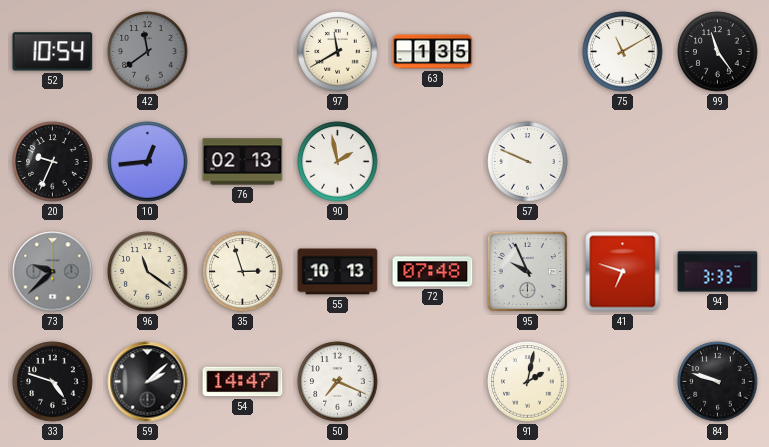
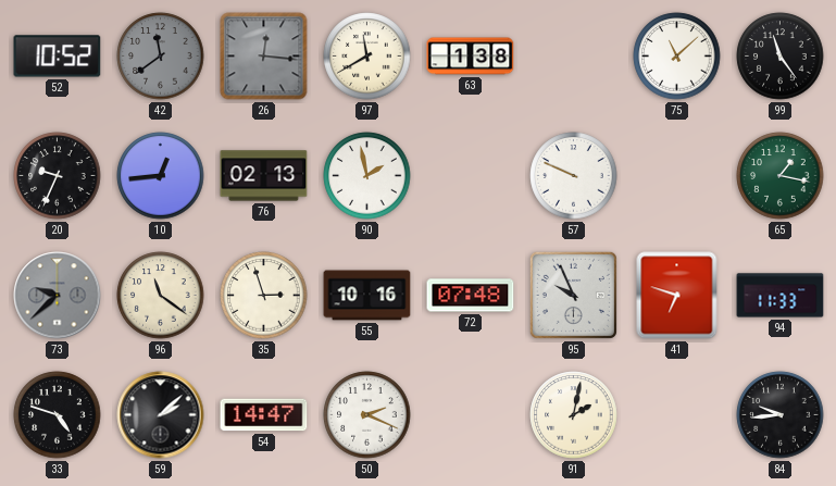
52: 10:54 -> 10:52
26: none -> 12:16
63: 1:35 -> 1:38
75: 11:10 -> 11:08
65: none -> 1:17
55: 10:13 -> 10:16
94: 3:33 -> 11:33
50: 7:19 -> 2:19
84: 9:48 -> 9:44
